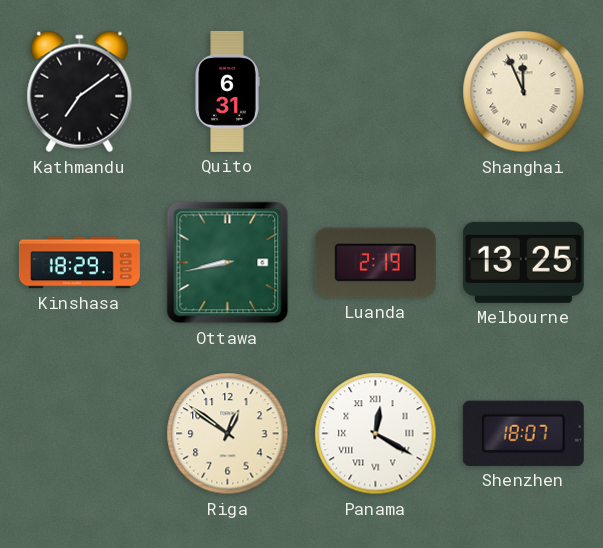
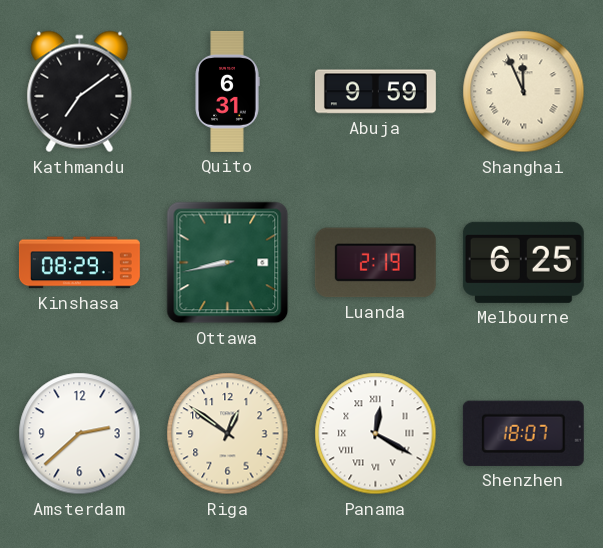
Abuja: none -> 9:59
Kinshasa: 18:29 -> 08:29
Melbourne: 13:25 -> 6:25
Amsterdam: none -> 2:38
